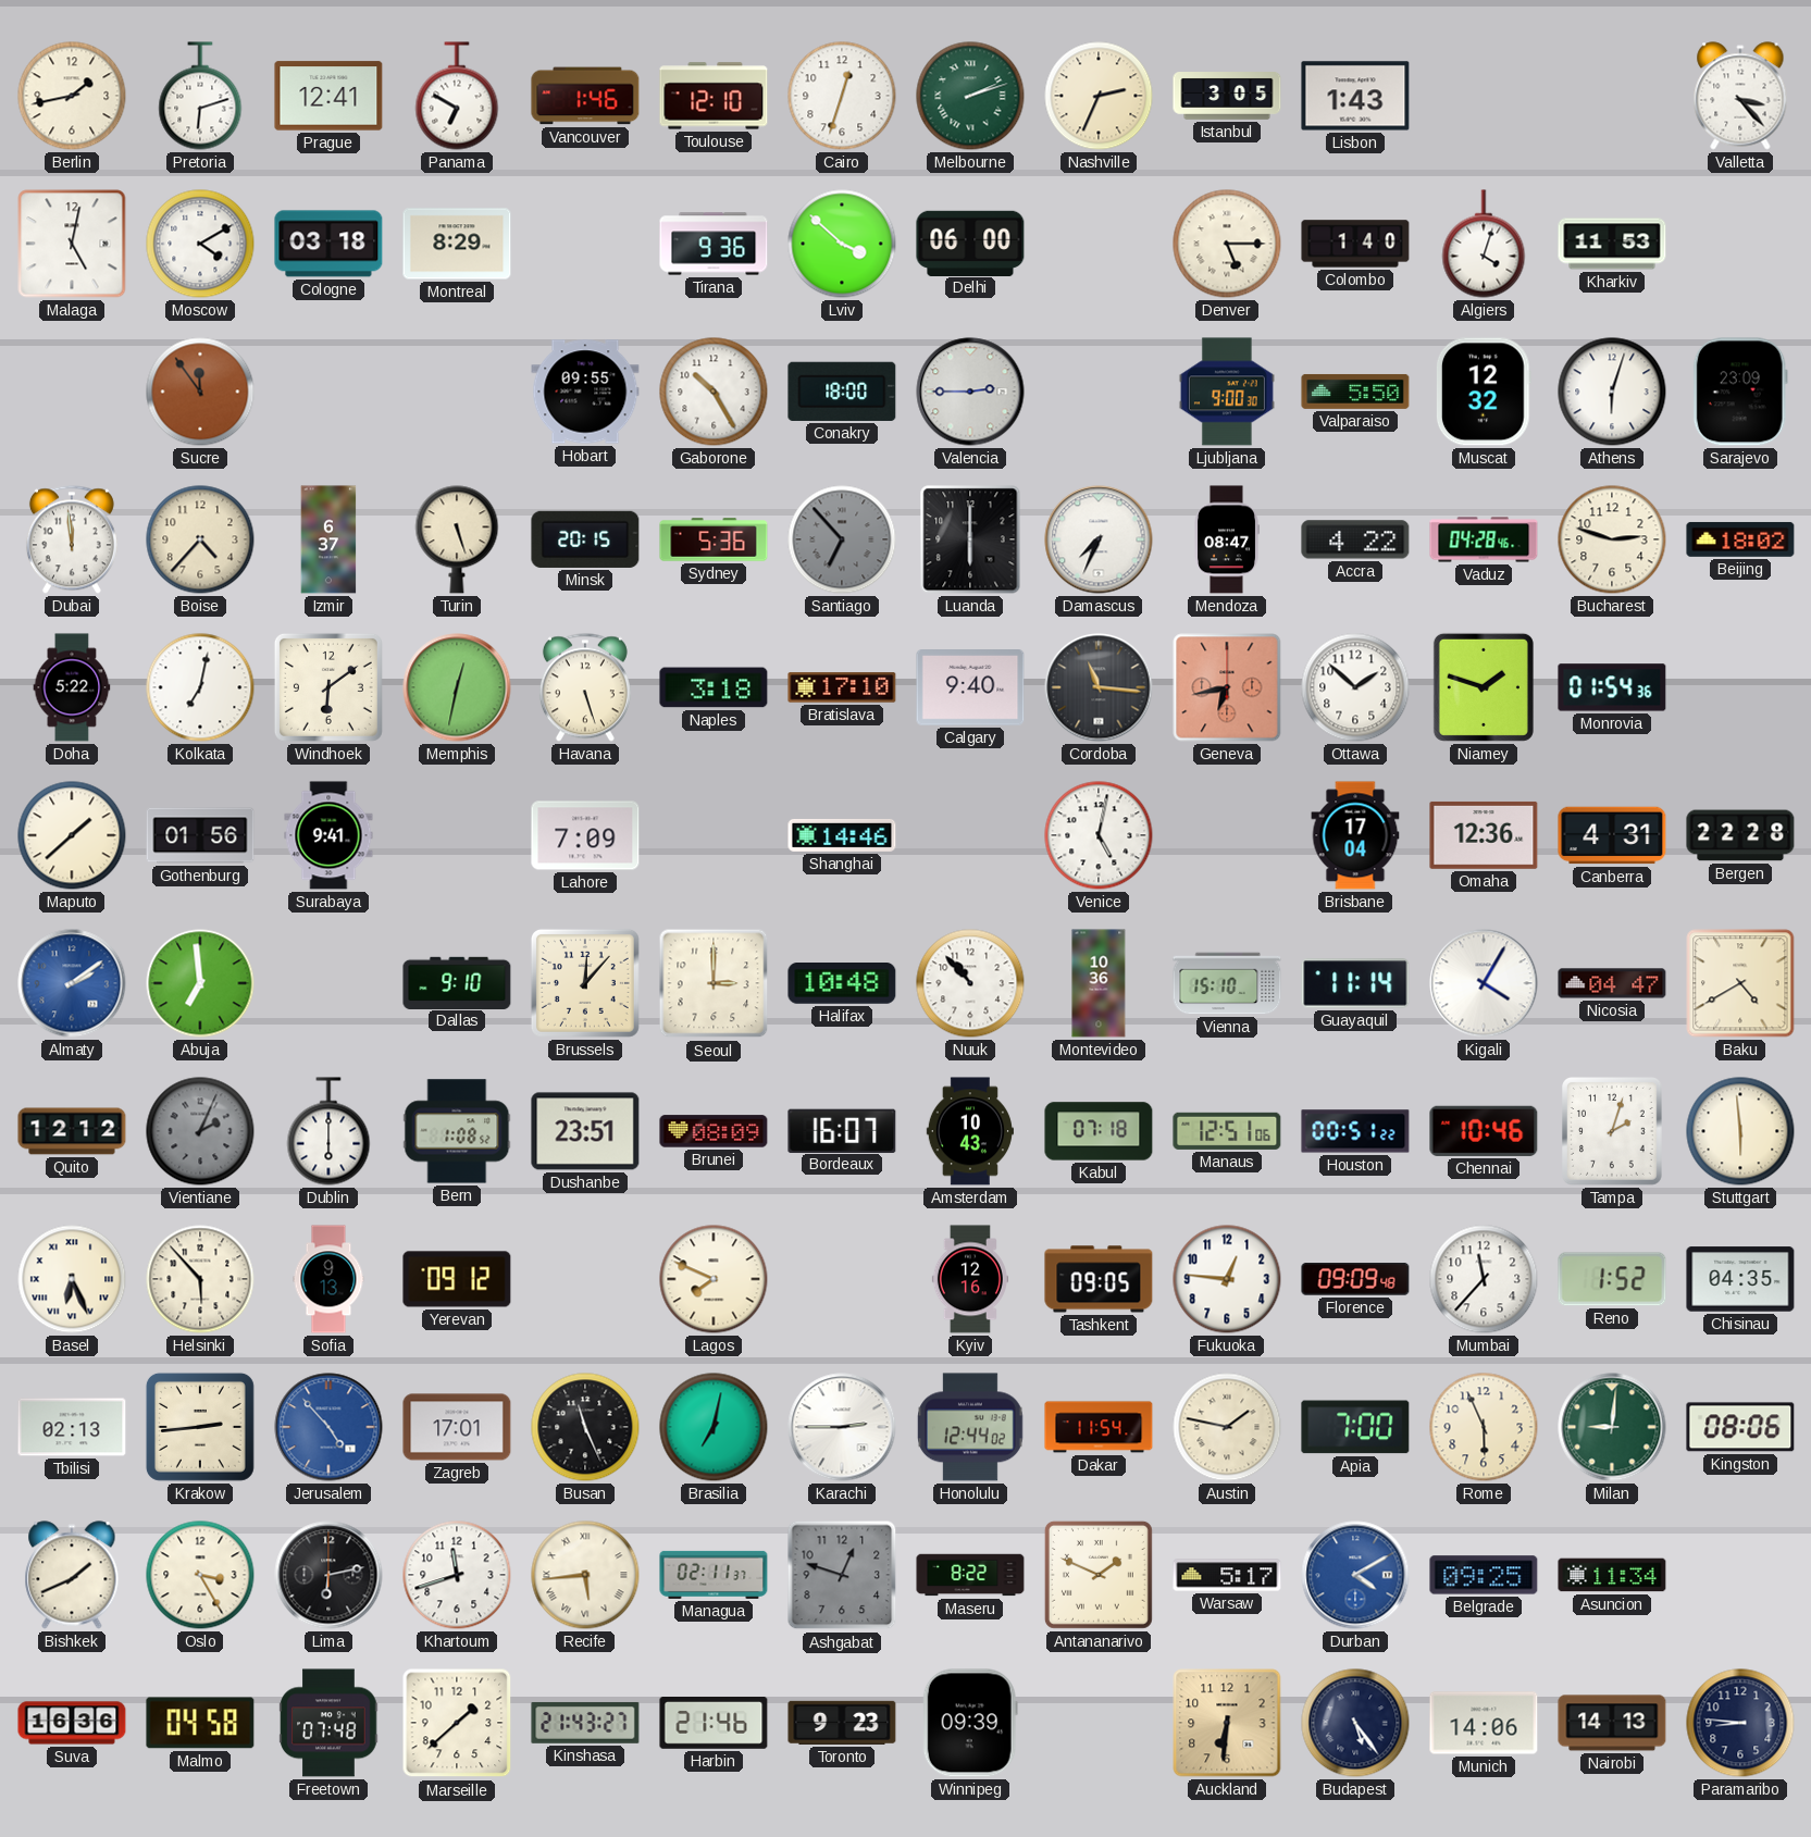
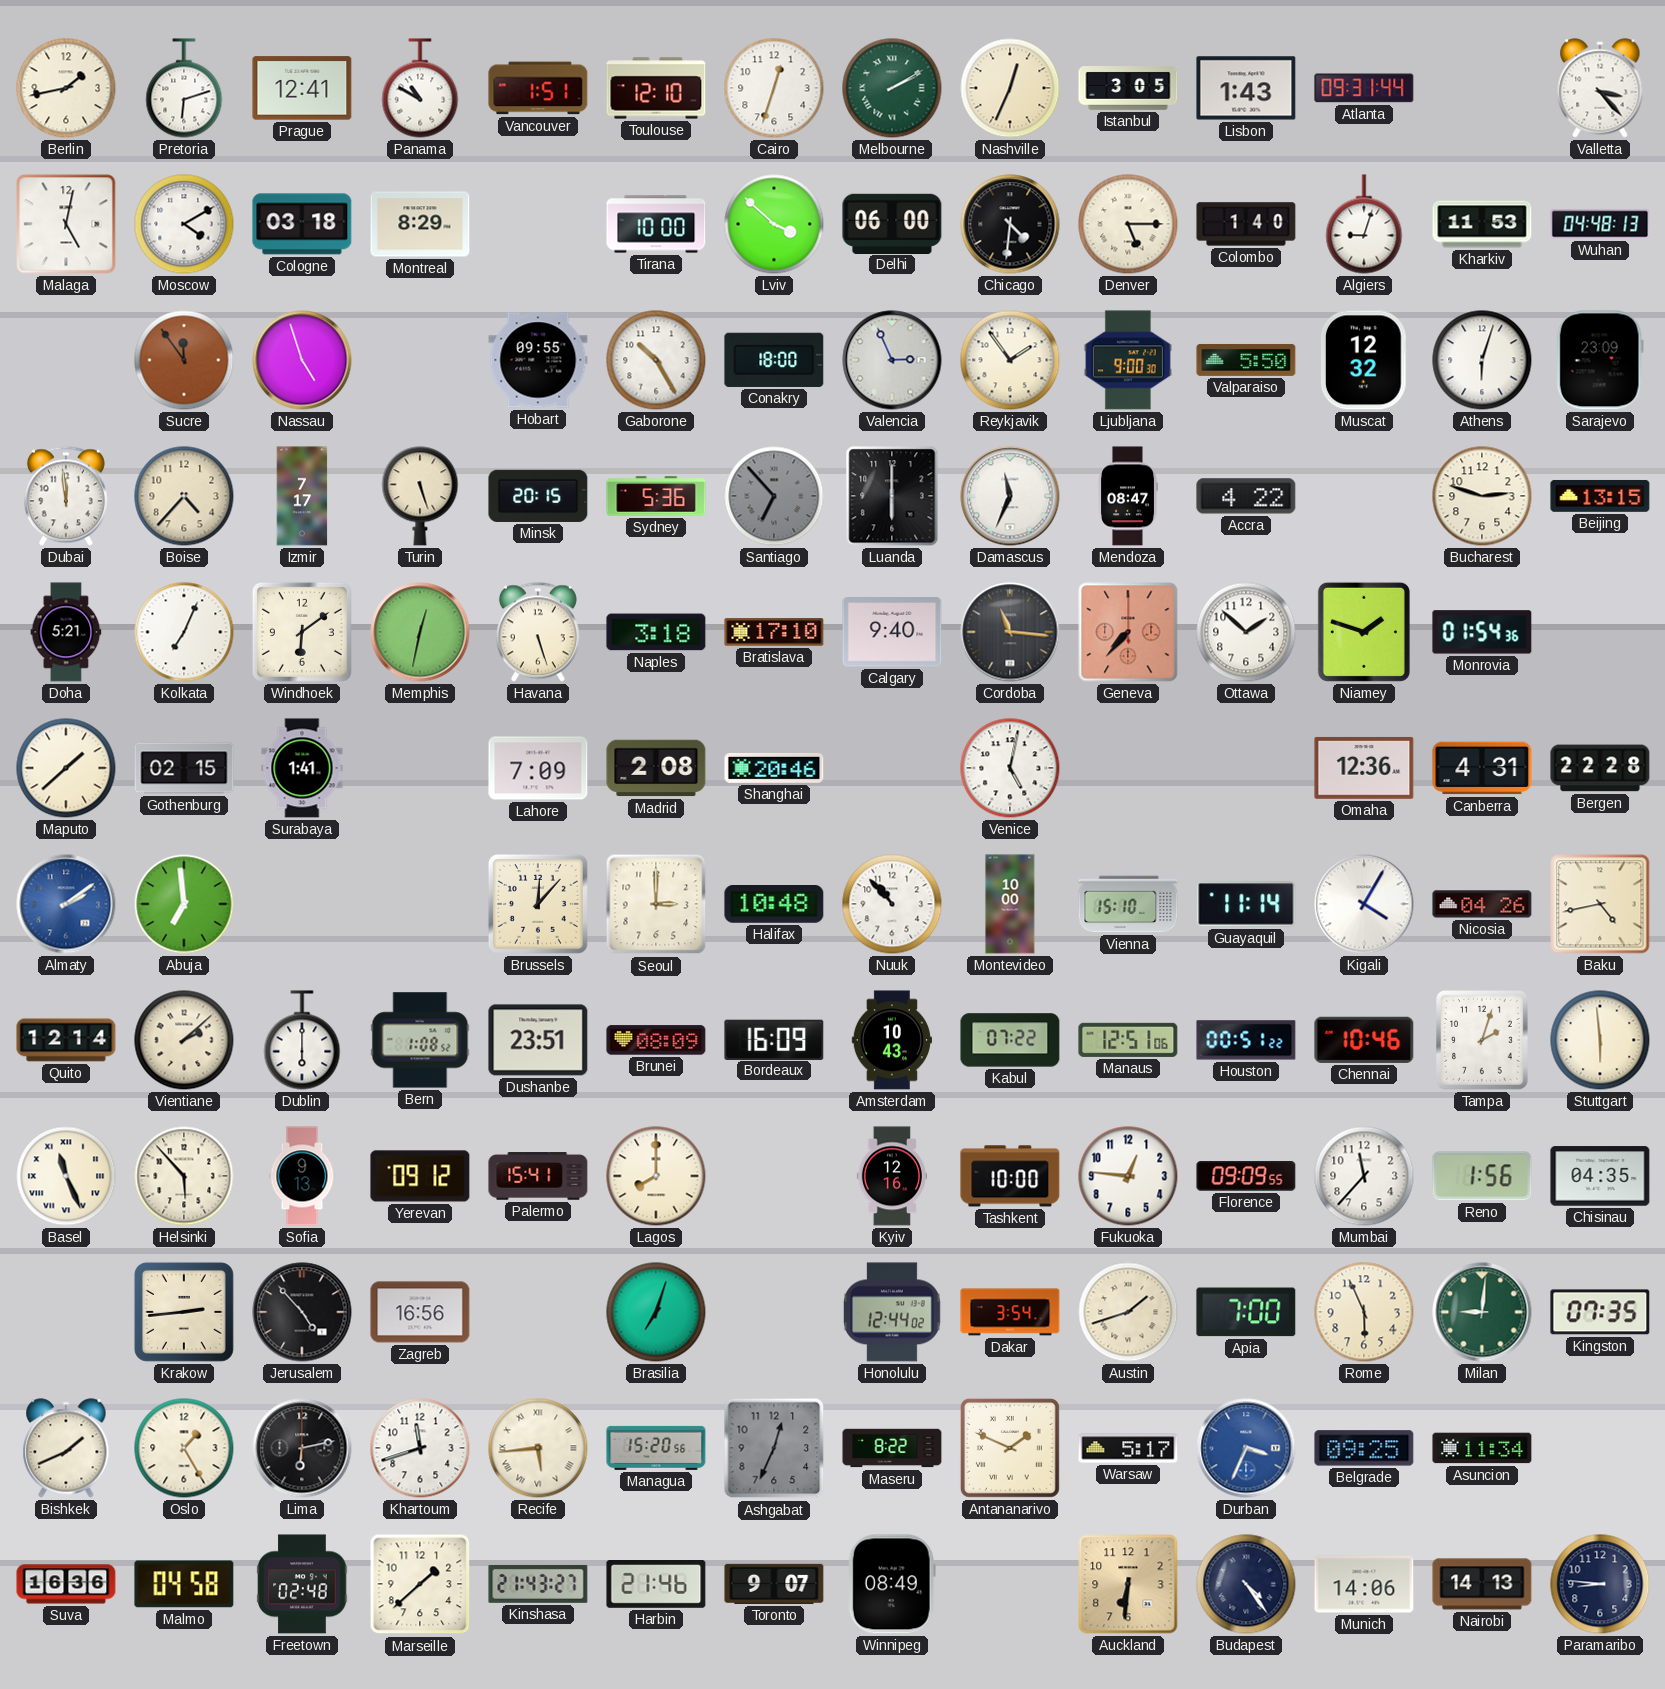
Panama: 6:50 -> 10:50
Vancouver: 1:46 -> 1:51
Melbourne: 2:12 -> 2:10
Nashville: 2:34 -> 12:34
Atlanta: none -> 09:31
Tirana: 9:36 -> 10:00
Chicago: none -> 4:31
Algiers: 4:03 -> 9:03
Wuhan: none -> 04:48
Nassau: none -> 4:57
Valencia: 2:45 -> 2:56
Reykjavik: none -> 1:54
Izmir: 6:37 -> 7:17
Damascus: 7:34 -> 11:34
Vaduz: 04:28 -> none
Beijing: 18:02 -> 13:15
Doha: 5:22 -> 5:21
Kolkata: 7:02 -> 7:04
Geneva: 6:43 -> 7:37
Gothenburg: 01:56 -> 02:15
Surabaya: 9:41 -> 1:41
Madrid: none -> 2:08
Shanghai: 14:46 -> 20:46
Brisbane: 17:04 -> none
Dallas: 9:10 -> none
Montevideo: 10:36 -> 10:00
Nicosia: 04:47 -> 04:26
Baku: 4:40 -> 4:43
Quito: 12:12 -> 12:14
Vientiane: 2:04 -> 2:08
Vientiane dial: grey -> cream
Bordeaux: 16:07 -> 16:09
Kabul: 07:18 -> 07:22
Basel: 6:26 -> 11:26
Palermo: none -> 15:41
Lagos: 7:49 -> 8:00
Tashkent: 09:05 -> 10:00
Florence: 09:09:48 -> 09:09:55
Reno: 1:52 -> 1:56
Tbilisi: 02:13 -> none
Jerusalem dial: blue -> black
Zagreb: 17:01 -> 16:56
Busan: 11:26 -> none
Brasilia: 7:02 -> 7:03
Karachi: 2:45 -> none
Dakar: 11:54 -> 3:54
Austin: 1:47 -> 1:42
Kingston: 08:06 -> 07:35
Oslo: 3:25 -> 1:25
Managua: 02:11 -> 15:20
Ashgabat: 12:48 -> 12:34
Durban: 4:10 -> 3:34
Freetown: 07:48 -> 02:48
Toronto: 9:23 -> 9:07
Winnipeg: 09:39 -> 08:49
Budapest: 5:24 -> 4:24
